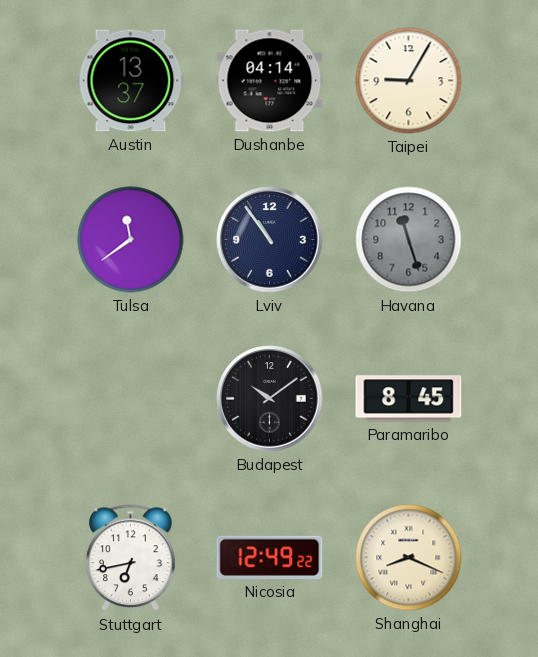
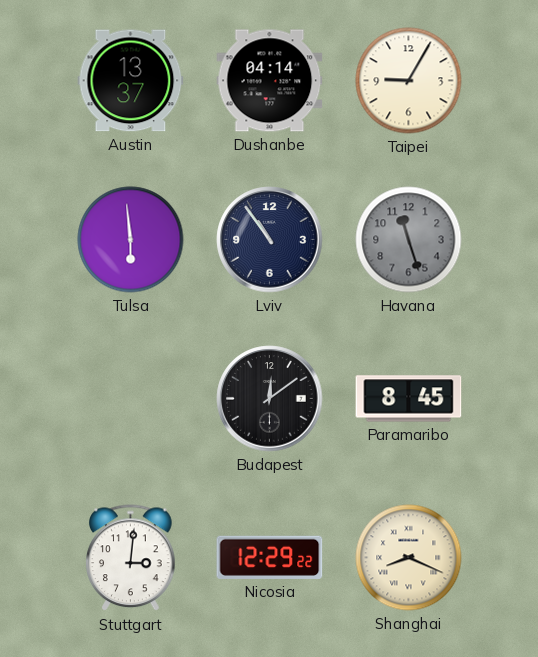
Tulsa: 11:39 -> 5:59
Budapest: 10:09 -> 12:09
Stuttgart: 6:43 -> 3:01
Nicosia: 12:49 -> 12:29
